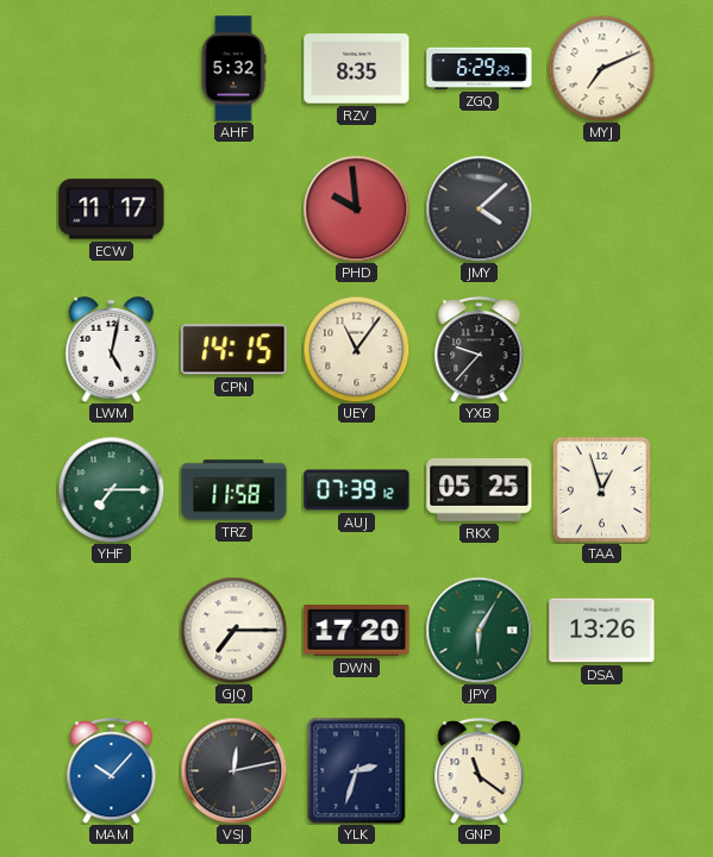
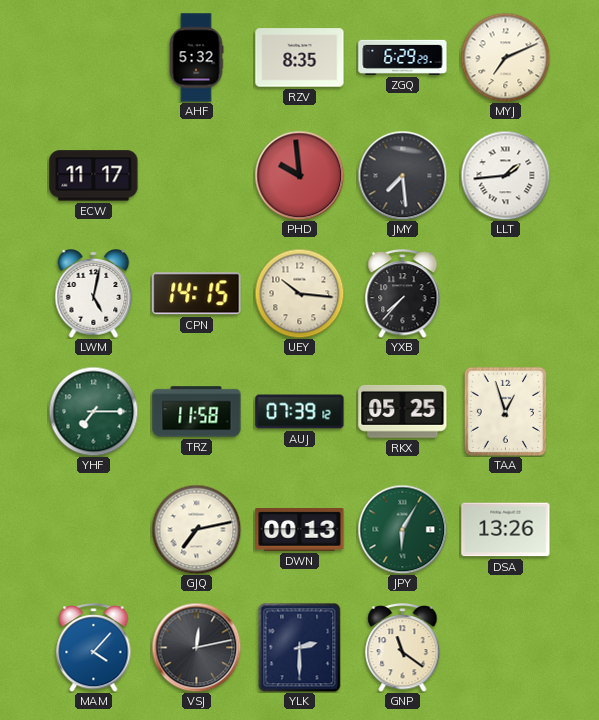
JMY: 4:08 -> 7:29
LLT: none -> 1:44
UEY: 11:06 -> 10:16
YXB: 9:37 -> 7:37
GJQ: 7:15 -> 7:13
DWN: 17:20 -> 00:13
MAM: 10:07 -> 4:07
YLK: 2:33 -> 2:30
